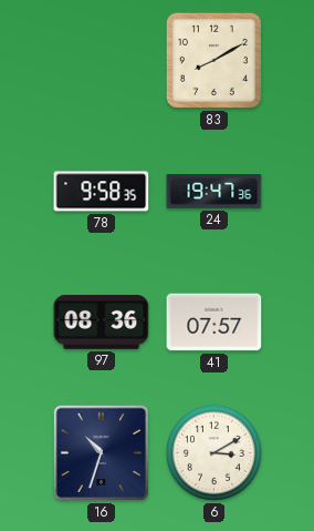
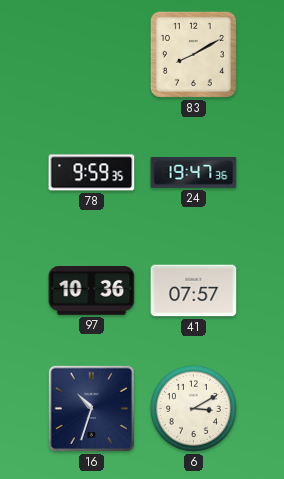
78: 9:58 -> 9:59
97: 08:36 -> 10:36
